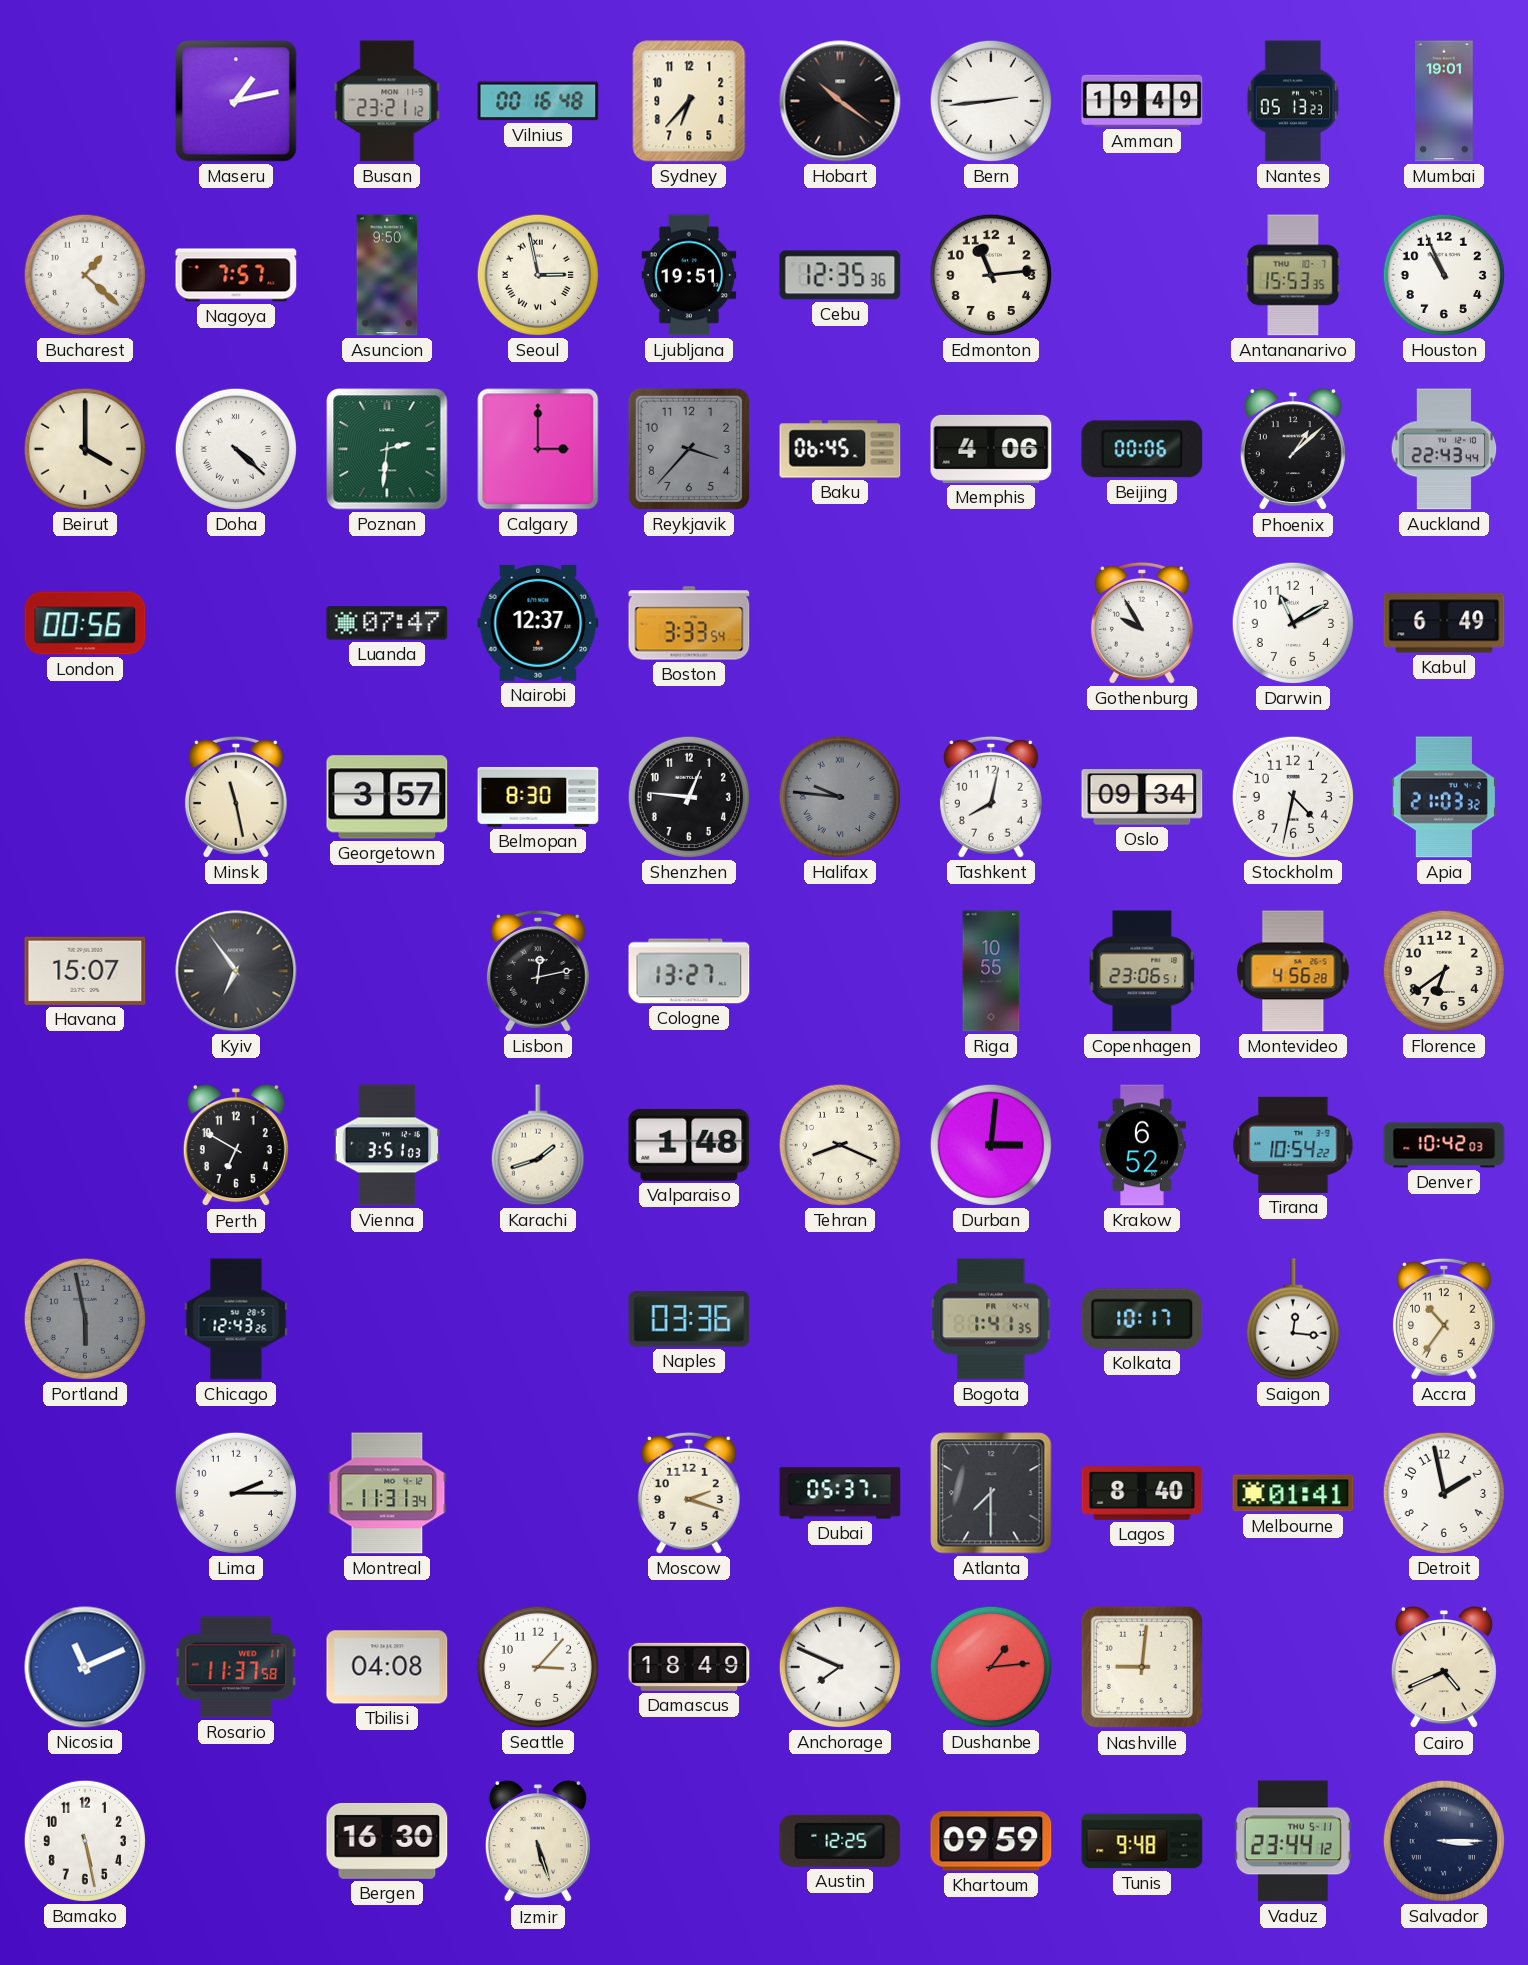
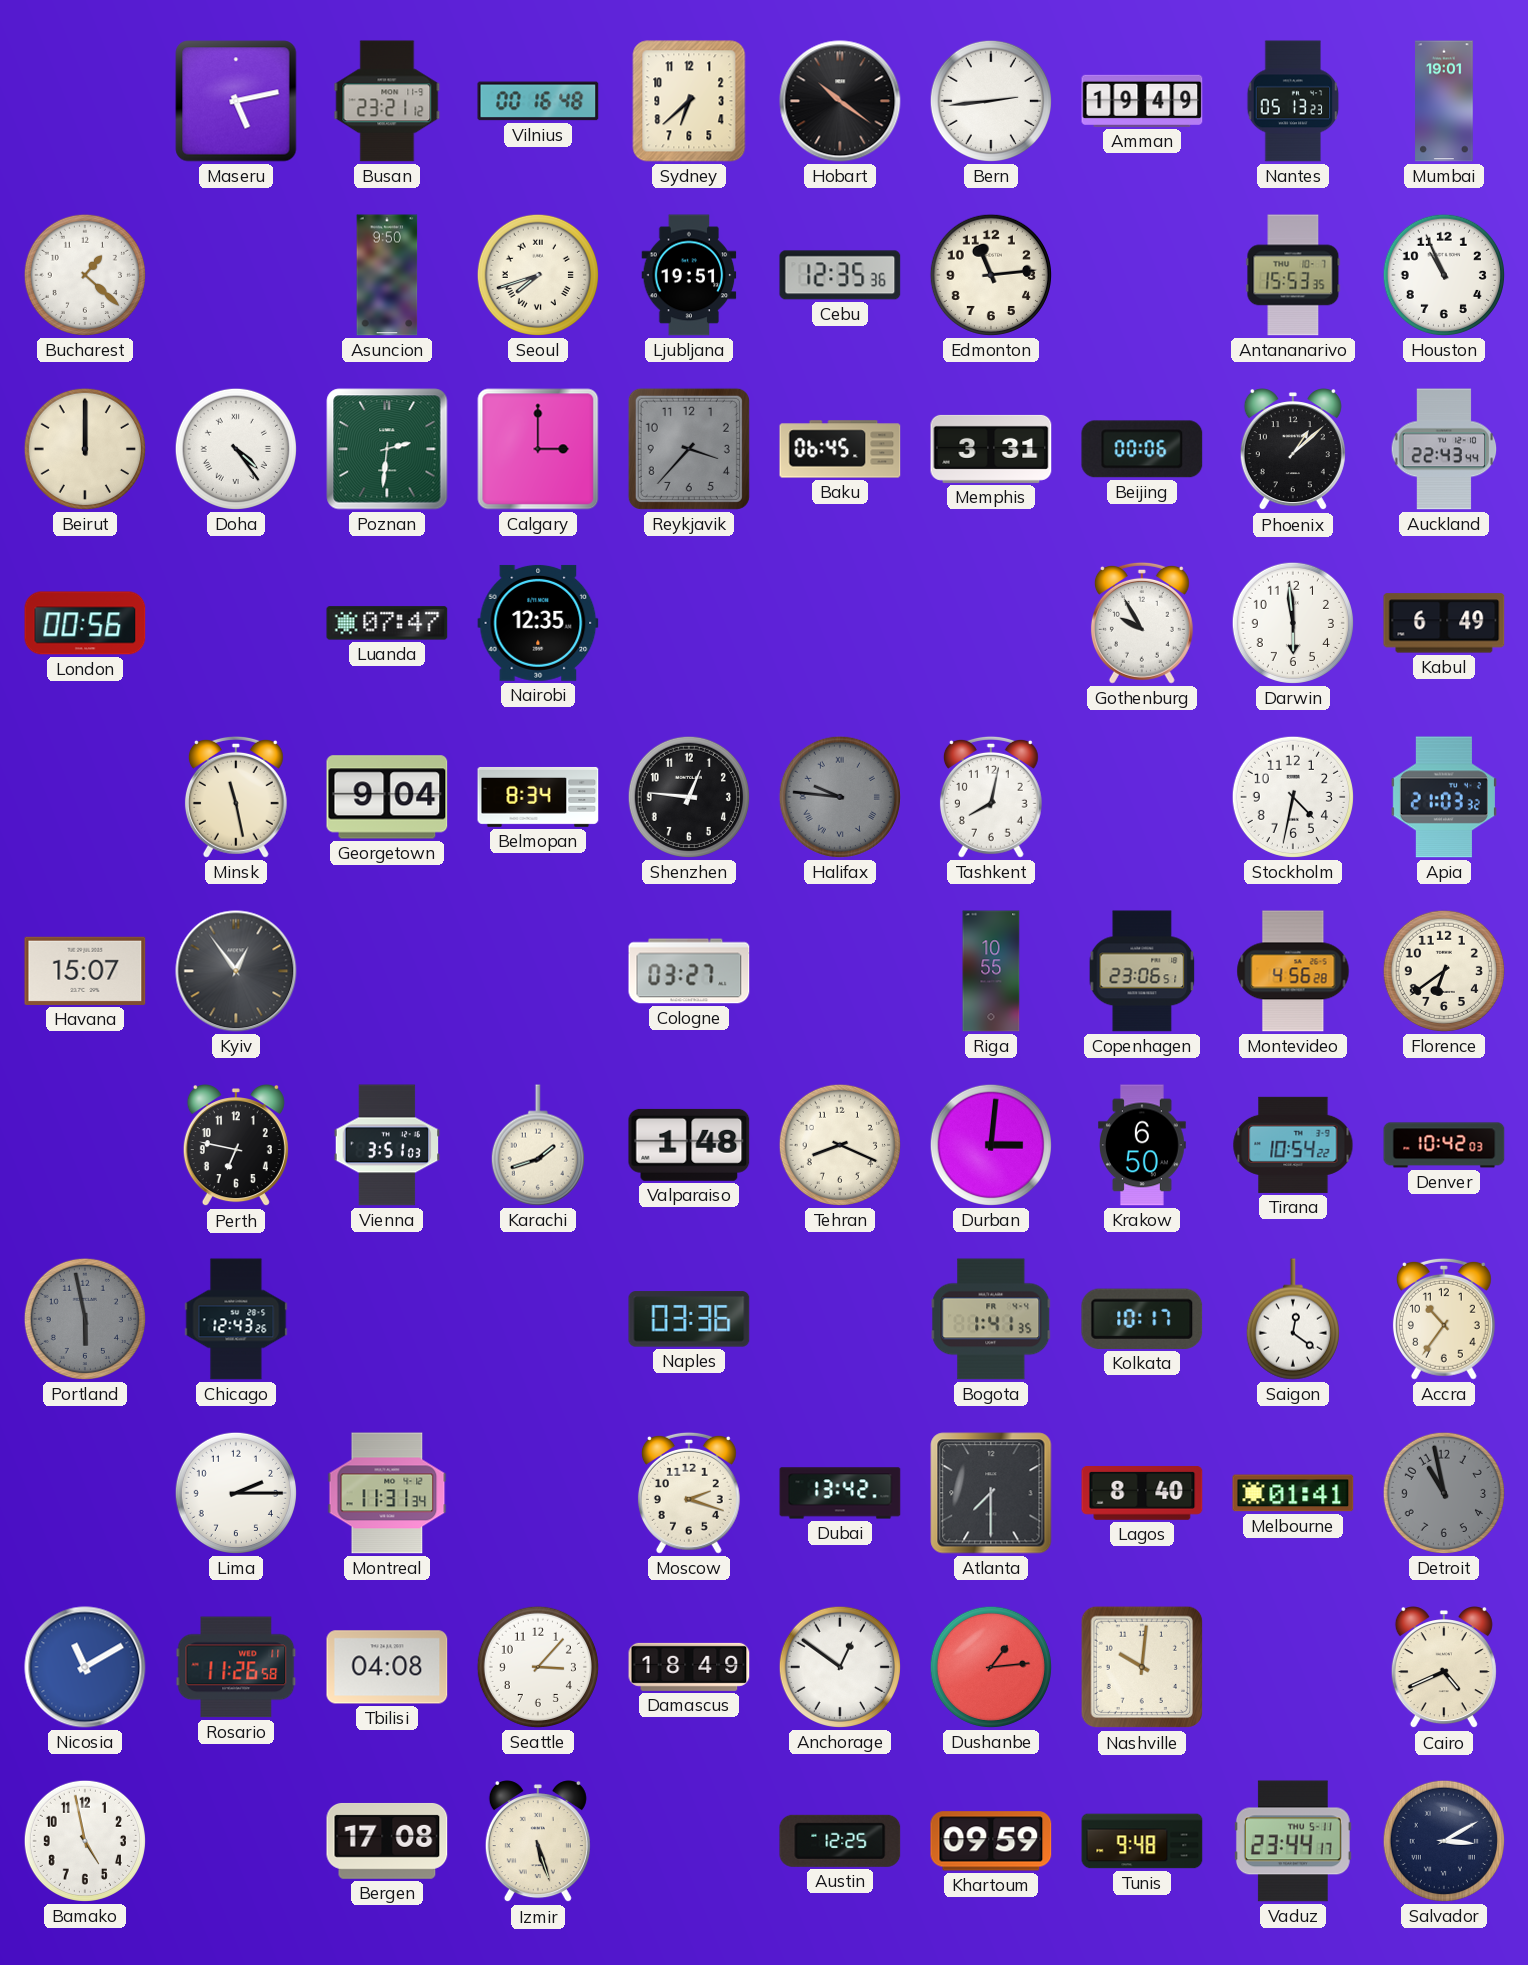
Maseru: 1:13 -> 5:13
Sydney: 6:37 -> 6:38
Nagoya: 7:57 -> none
Seoul: 2:58 -> 7:42
Beirut: 4:00 -> 12:00
Doha: 4:22 -> 4:24
Memphis: 4:06 -> 3:31
Nairobi: 12:37 -> 12:35
Boston: 3:33 -> none
Darwin: 11:10 -> 5:59
Georgetown: 3:57 -> 9:04
Belmopan: 8:30 -> 8:34
Oslo: 09:34 -> none
Kyiv: 6:54 -> 12:54
Lisbon: 12:13 -> none
Cologne: 13:27 -> 03:27
Perth: 6:50 -> 6:47
Krakow: 6:52 -> 6:50
Saigon: 12:16 -> 12:21
Dubai: 05:37 -> 13:42
Detroit: 1:58 -> 10:58
Detroit dial: white -> grey
Nicosia: 11:11 -> 11:10
Rosario: 11:37 -> 11:26
Anchorage: 7:49 -> 12:51
Nashville: 9:01 -> 10:01
Bamako: 5:28 -> 4:58
Bergen: 16:30 -> 17:08
Vaduz: 23:44:12 -> 23:44:17
Salvador: 3:15 -> 3:10
